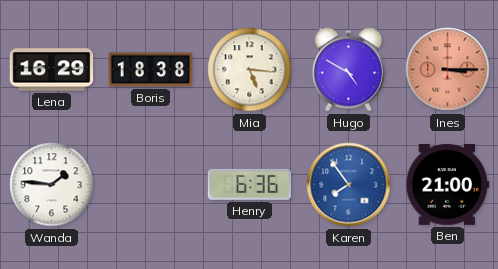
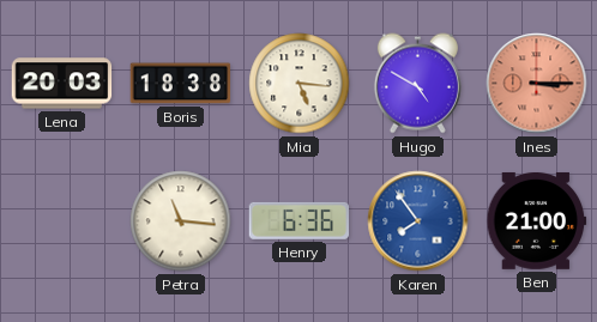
Lena: 16:29 -> 20:03
Wanda: 1:46 -> none
Petra: none -> 11:16
